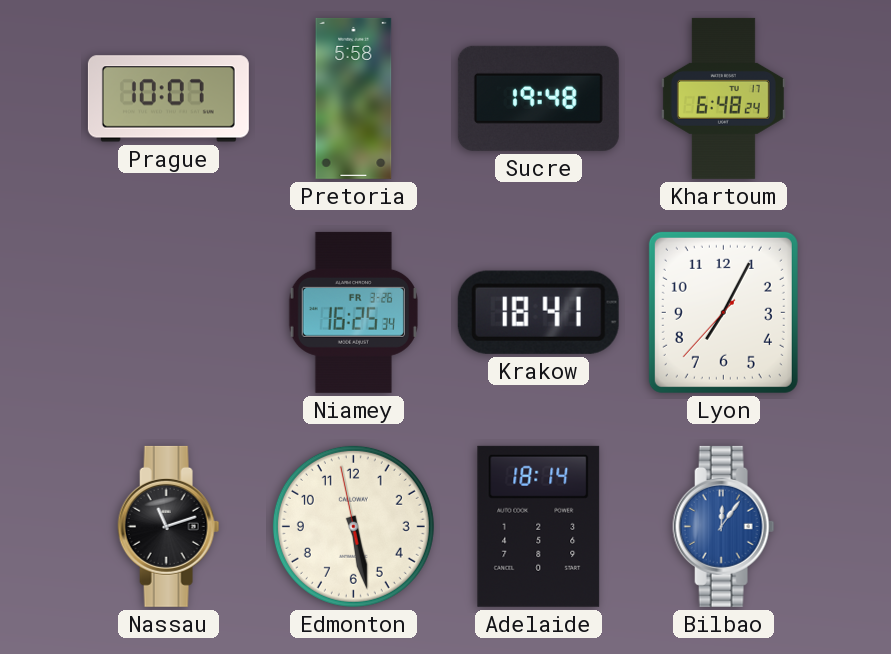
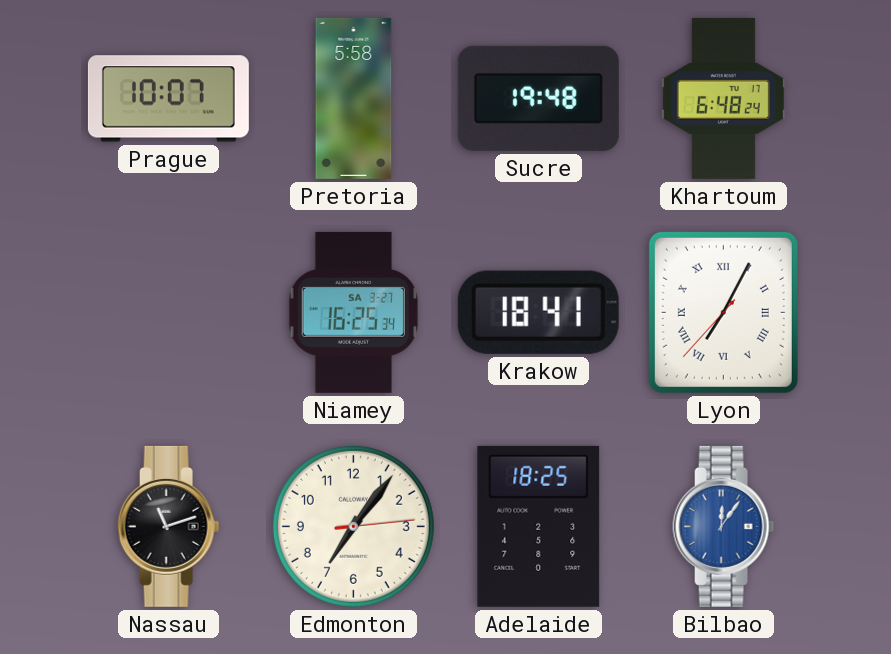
Niamey date: FR 3-26 -> SA 3-27
Lyon numerals: Arabic -> Roman
Edmonton: 5:27 -> 7:06
Adelaide: 18:14 -> 18:25
